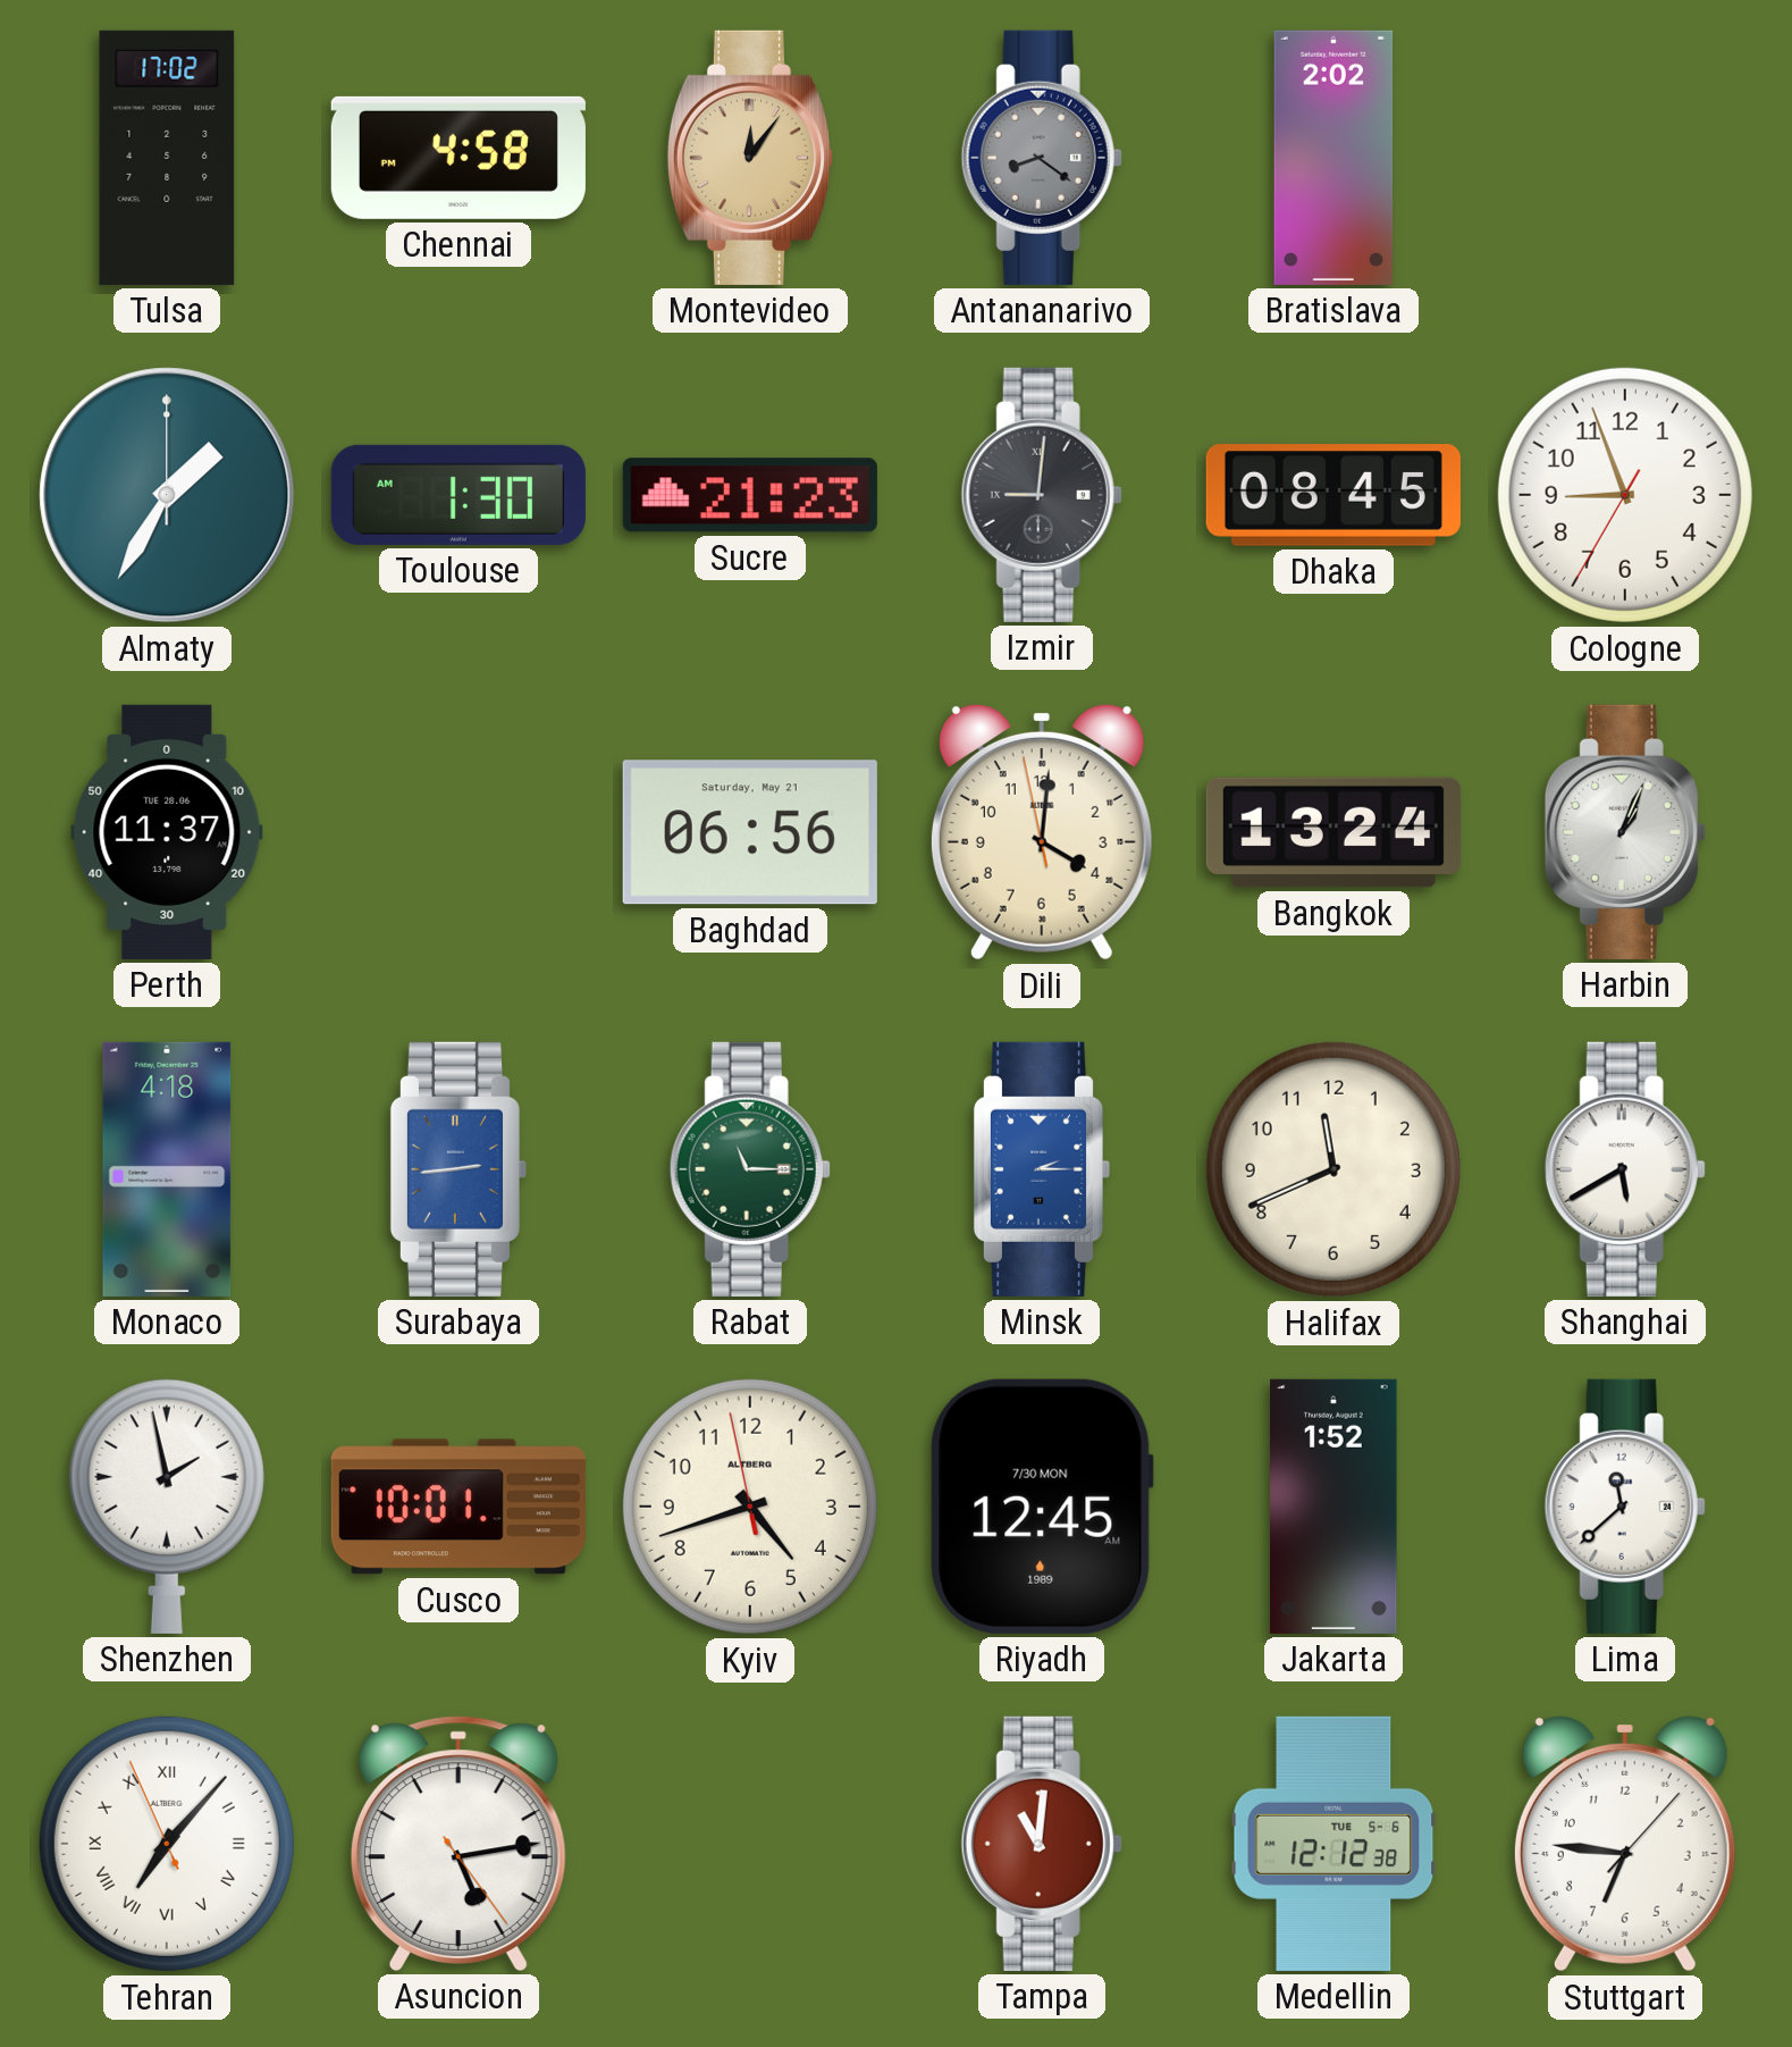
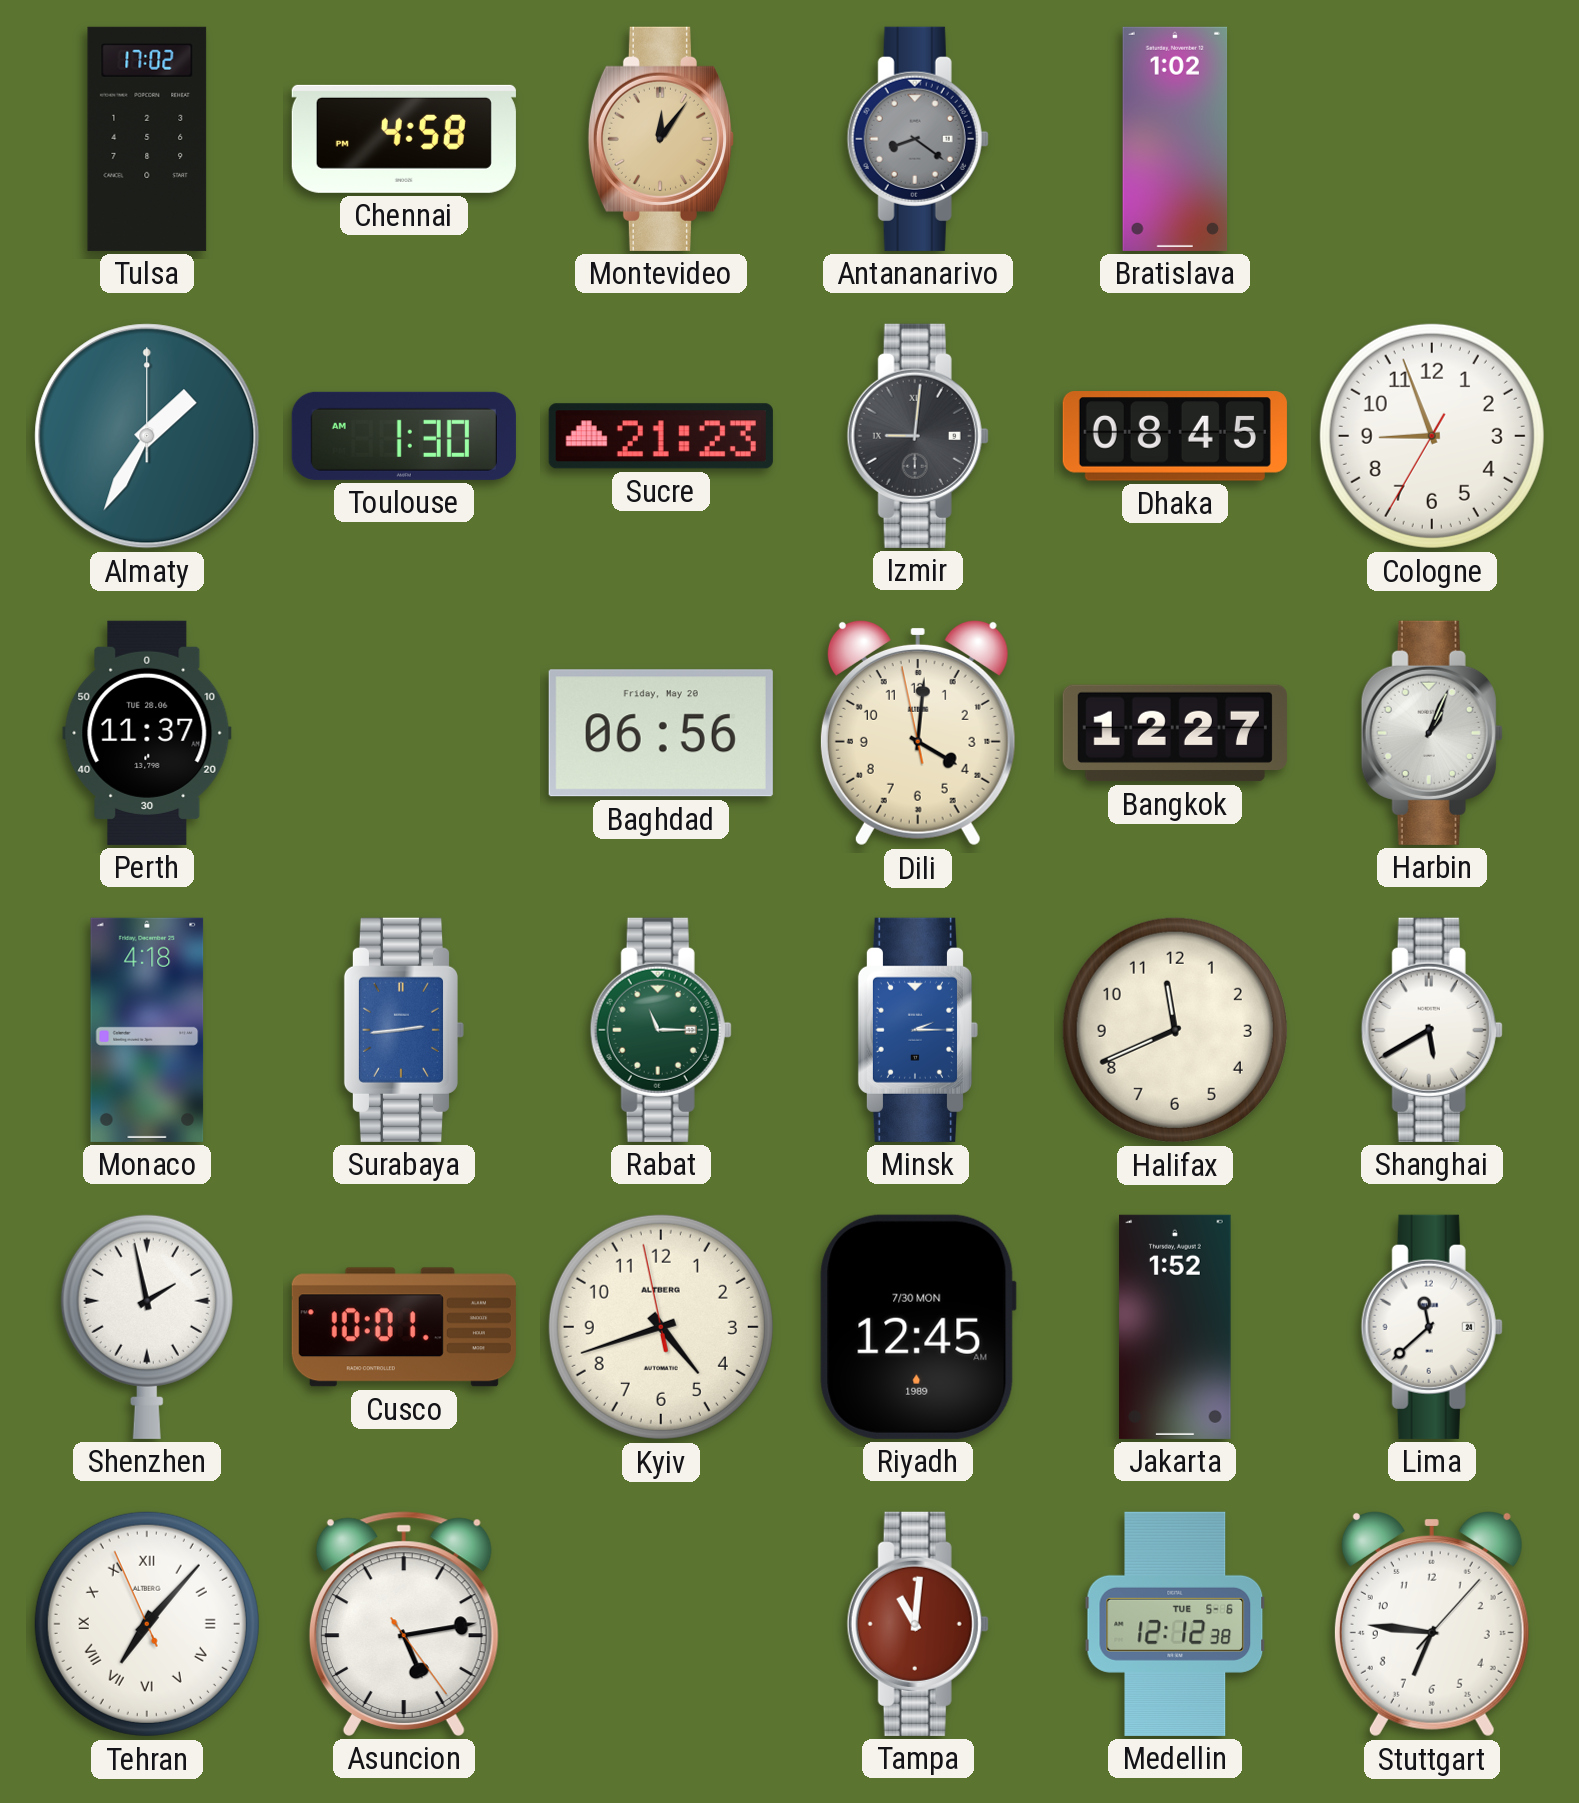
Bratislava: 2:02 -> 1:02
Baghdad date: Saturday, May 21 -> Friday, May 20
Bangkok: 13:24 -> 12:27
